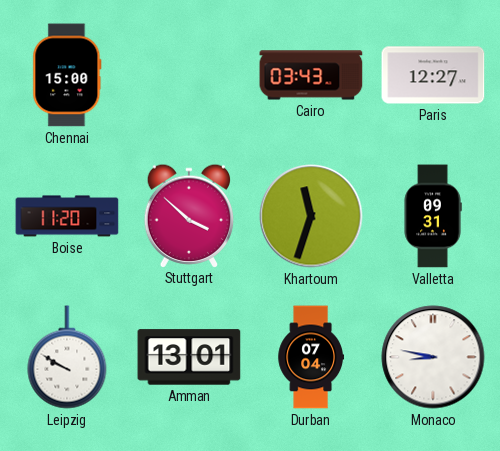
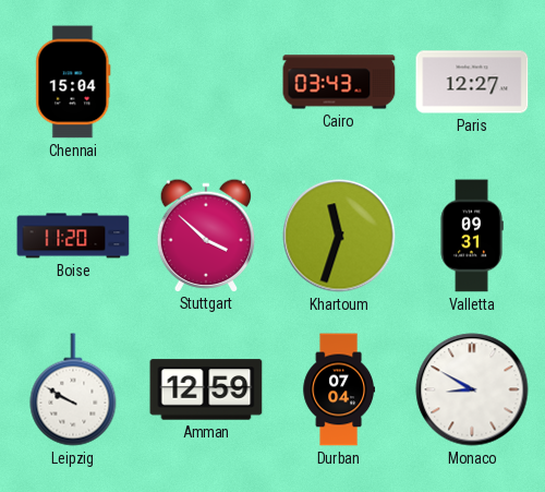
Chennai: 15:00 -> 15:04
Amman: 13:01 -> 12:59
Monaco: 8:47 -> 8:50
